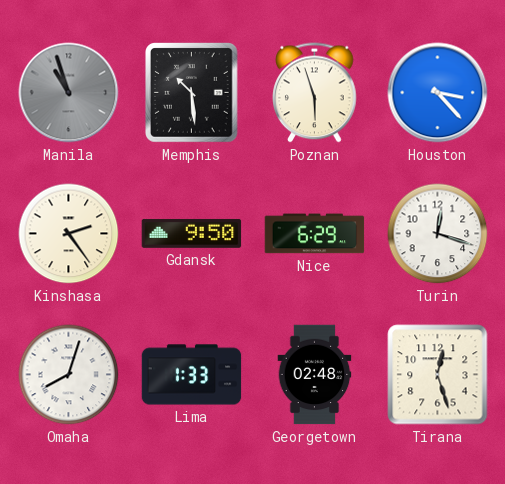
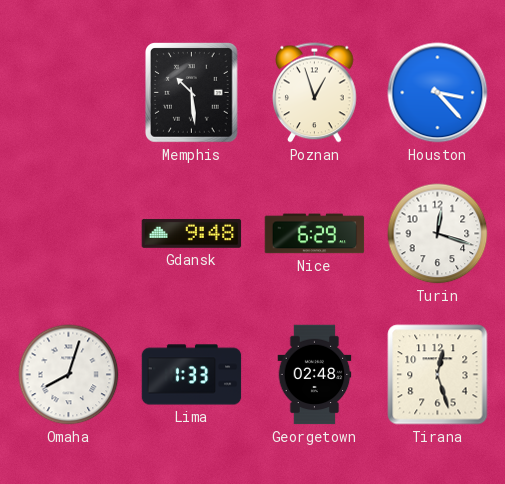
Manila: 10:57 -> none
Poznan: 5:57 -> 12:57
Kinshasa: 2:24 -> none
Gdansk: 9:50 -> 9:48
